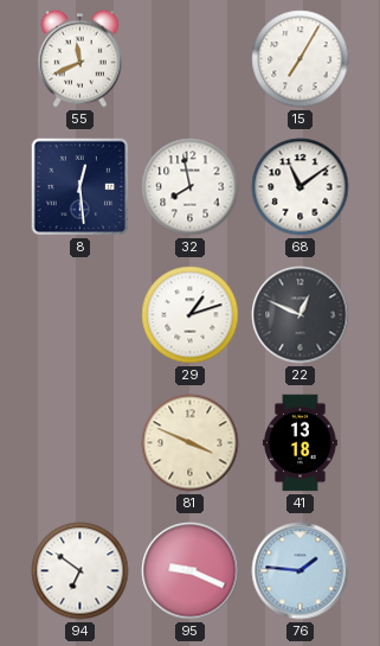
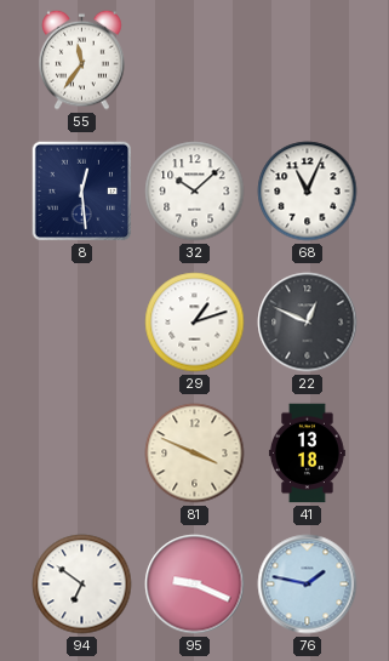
55: 11:41 -> 11:36
15: 7:05 -> none
32: 7:58 -> 10:08
68: 11:09 -> 11:04
76: 1:46 -> 1:47
